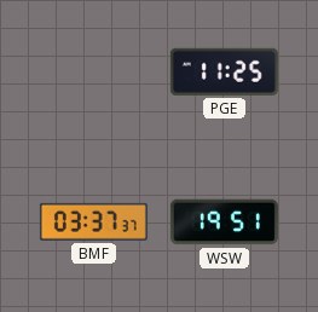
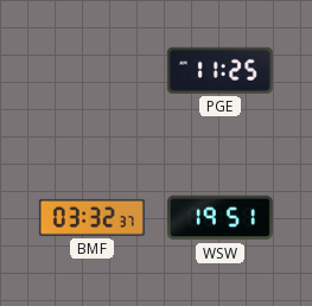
BMF: 03:37 -> 03:32
